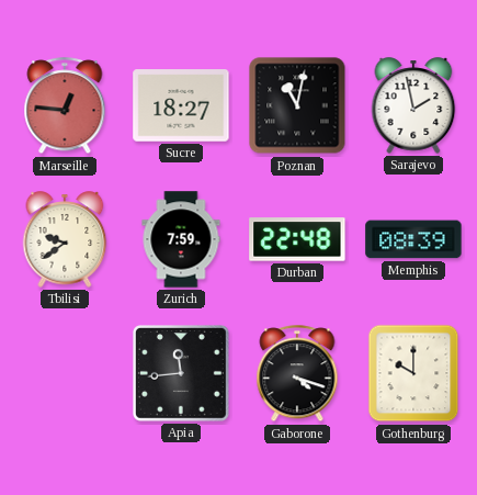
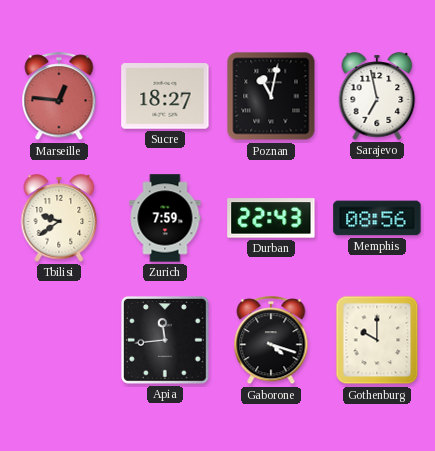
Sarajevo: 1:58 -> 6:58
Durban: 22:48 -> 22:43
Memphis: 08:39 -> 08:56
